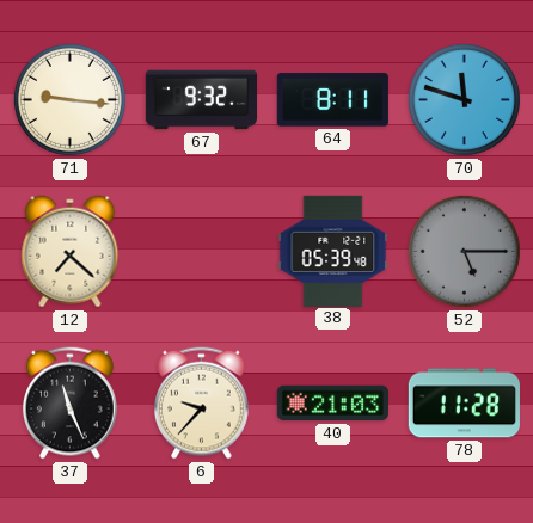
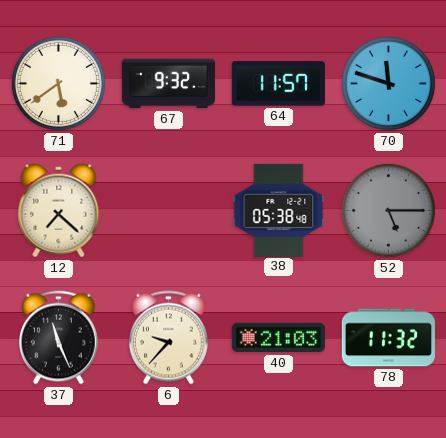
71: 9:16 -> 5:39
64: 8:11 -> 11:57
38: 05:39 -> 05:38
78: 11:28 -> 11:32
